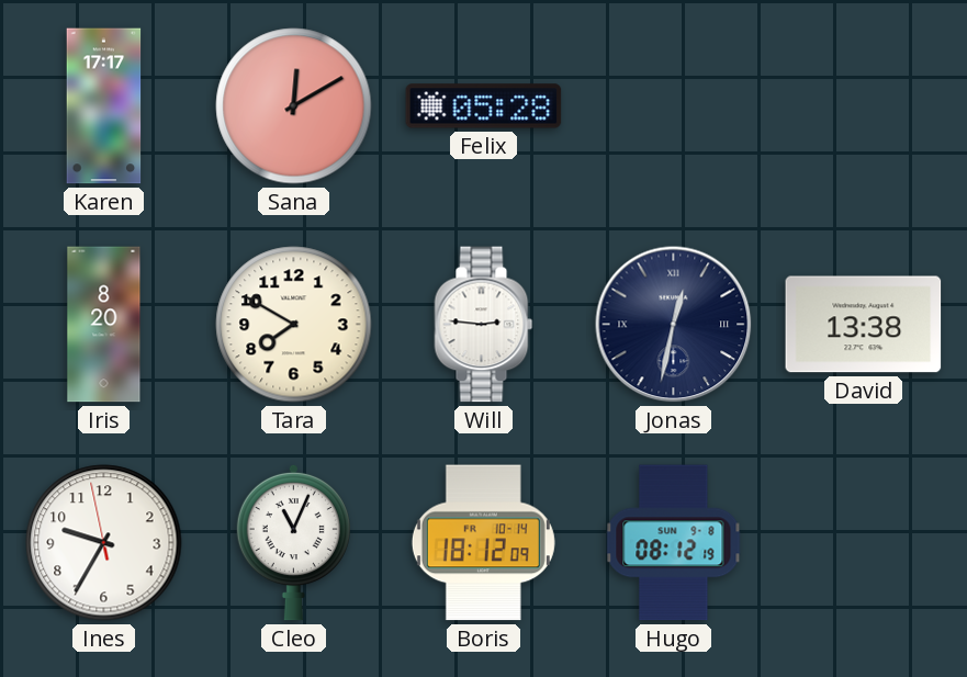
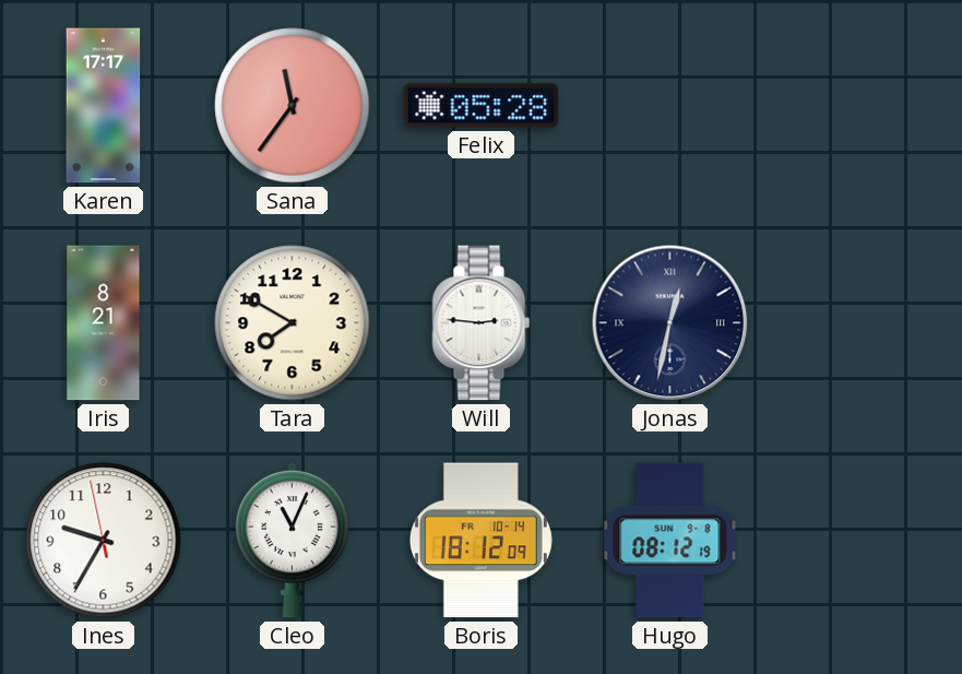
Sana: 12:10 -> 11:36
Iris: 8:20 -> 8:21
David: 13:38 -> none
